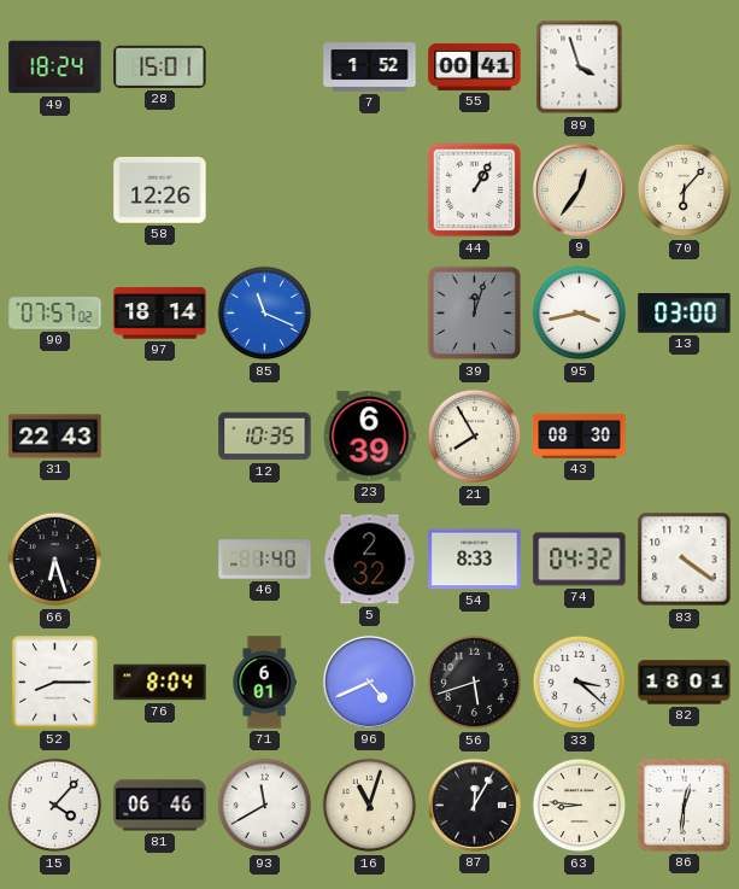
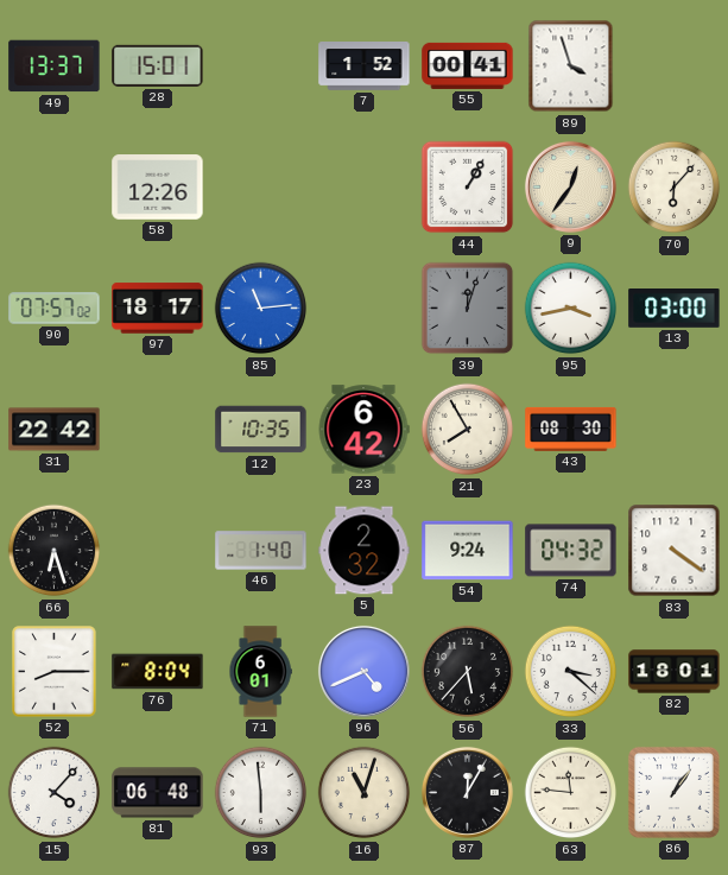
49: 18:24 -> 13:37
97: 18:14 -> 18:17
85: 11:19 -> 11:14
31: 22:43 -> 22:42
23: 6:39 -> 6:42
54: 8:33 -> 9:24
56: 5:42 -> 5:37
81: 06:46 -> 06:48
93: 11:40 -> 5:59
63: 8:46 -> 11:46
86: 12:31 -> 1:06
